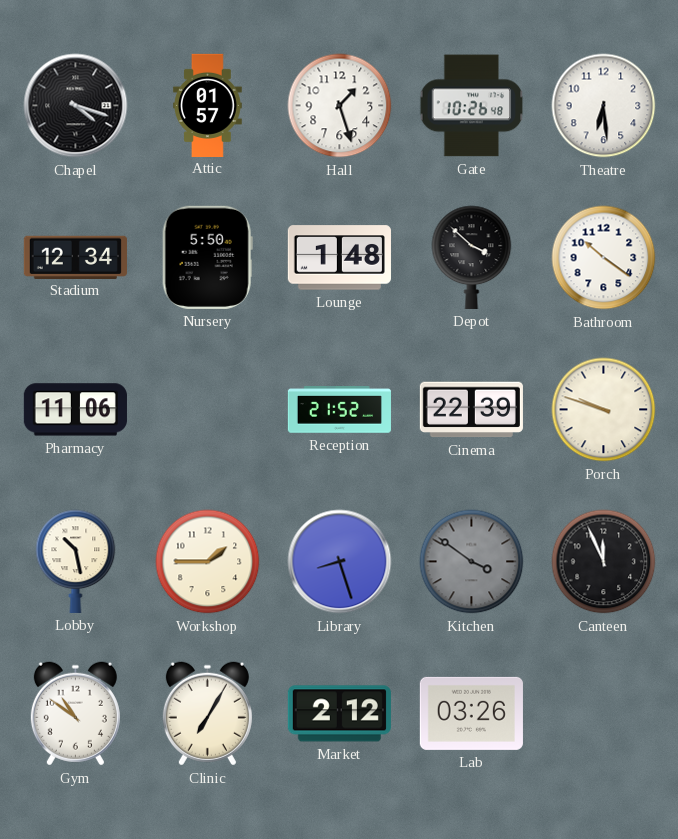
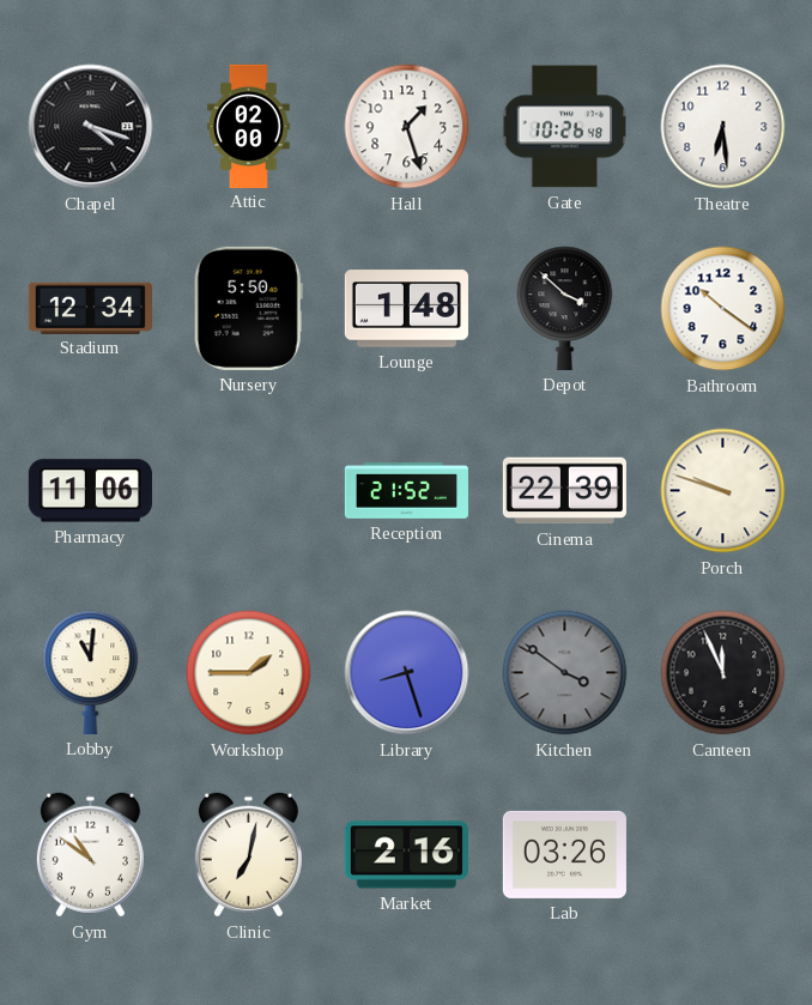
Attic: 01:57 -> 02:00
Lobby: 10:28 -> 11:01
Clinic: 7:05 -> 7:02
Market: 2:12 -> 2:16
